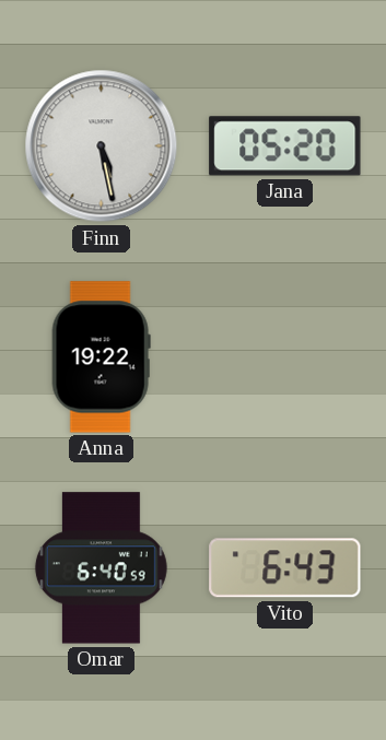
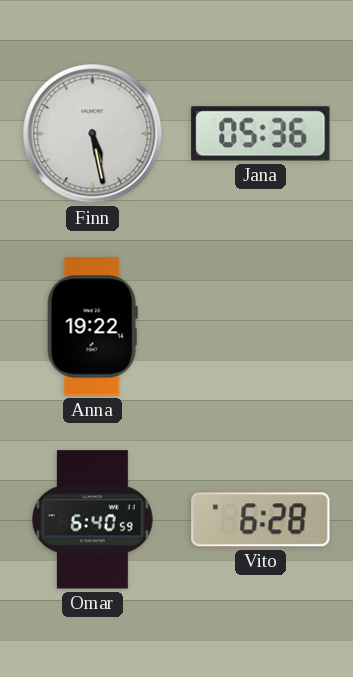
Jana: 05:20 -> 05:36
Vito: 6:43 -> 6:28
